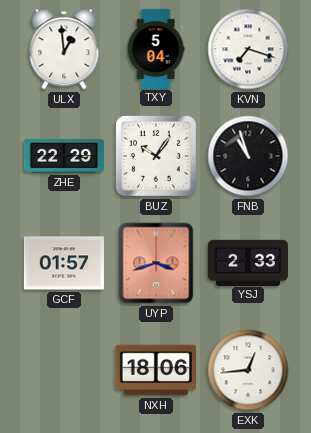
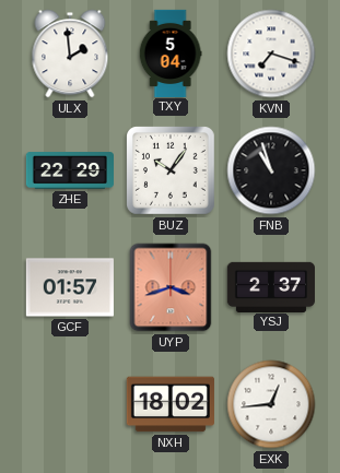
ULX: 12:59 -> 1:59
YSJ: 2:33 -> 2:37
NXH: 18:06 -> 18:02
